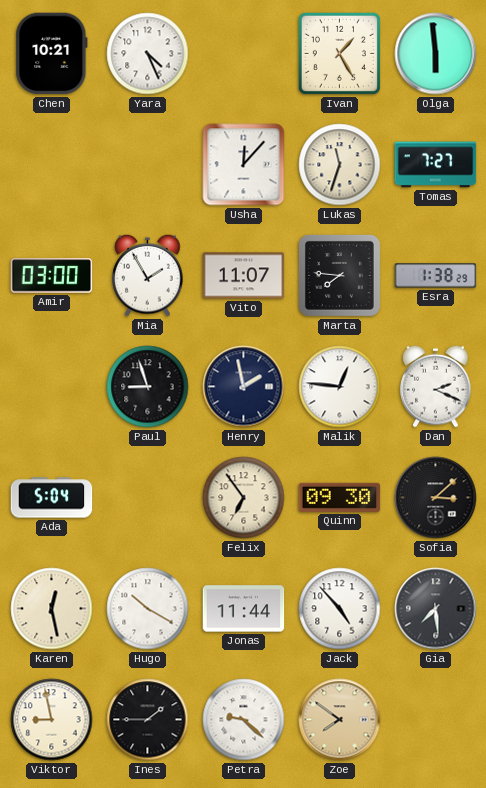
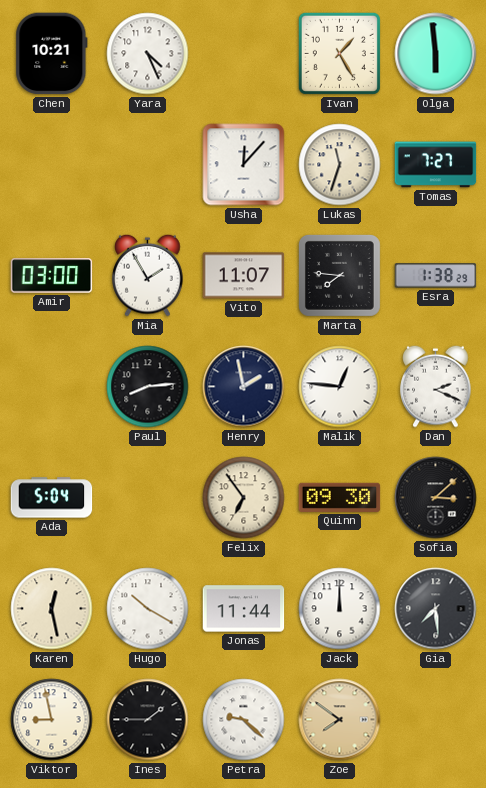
Paul: 8:57 -> 8:14
Jack: 4:53 -> 12:00
